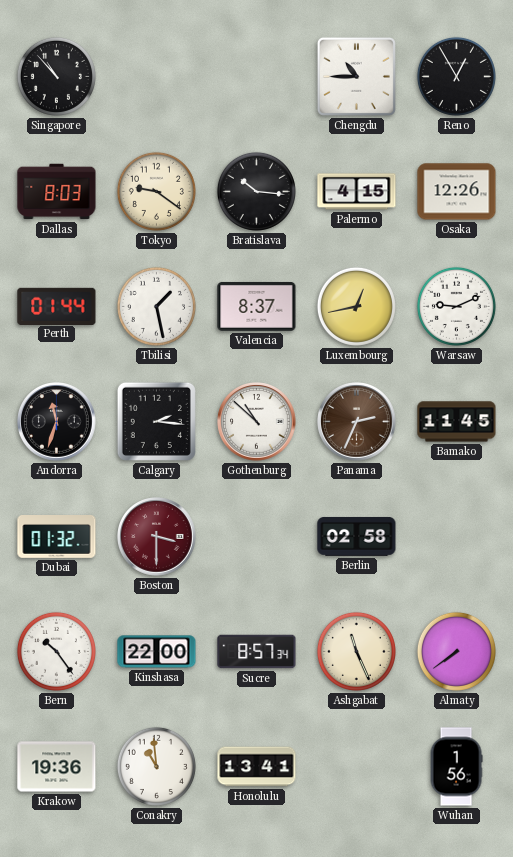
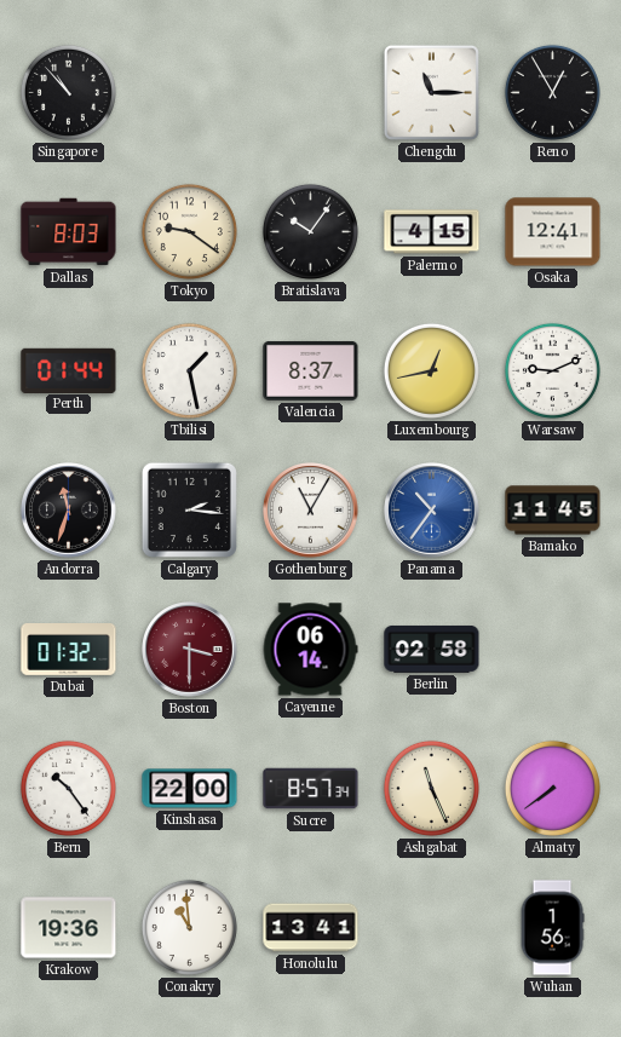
Chengdu: 10:45 -> 11:15
Bratislava: 10:16 -> 10:06
Osaka: 12:26 -> 12:41
Gothenburg: 10:52 -> 11:05
Panama: 2:34 -> 10:36
Panama dial: brown -> blue
Cayenne: none -> 06:14
